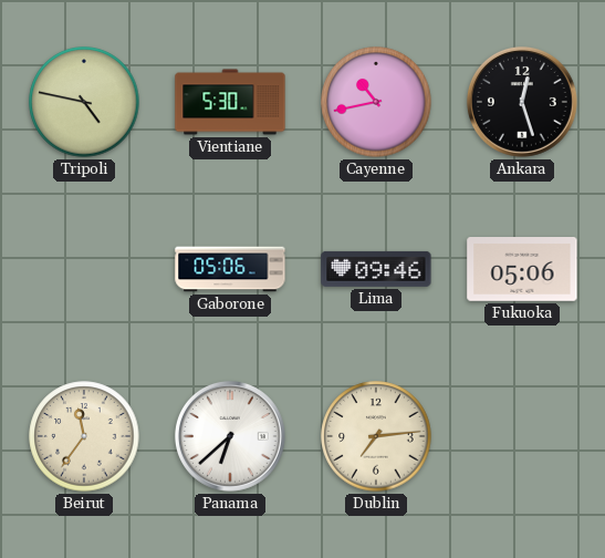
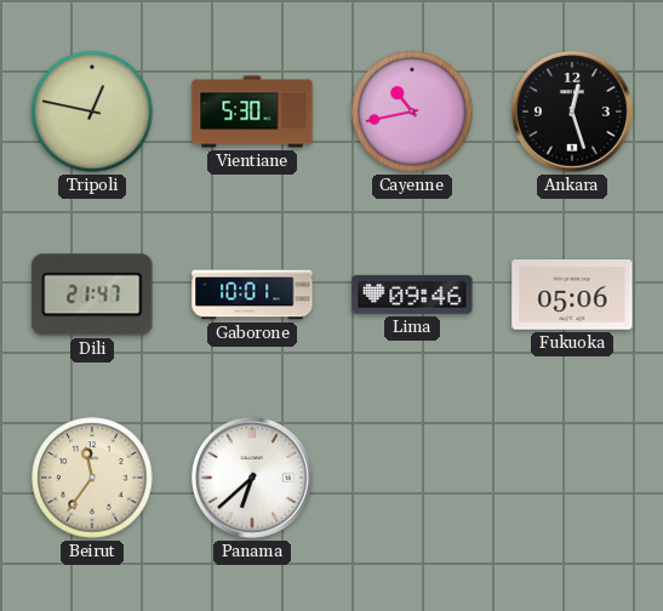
Tripoli: 4:47 -> 12:47
Dili: none -> 21:47
Gaborone: 05:06 -> 10:01
Dublin: 7:14 -> none
